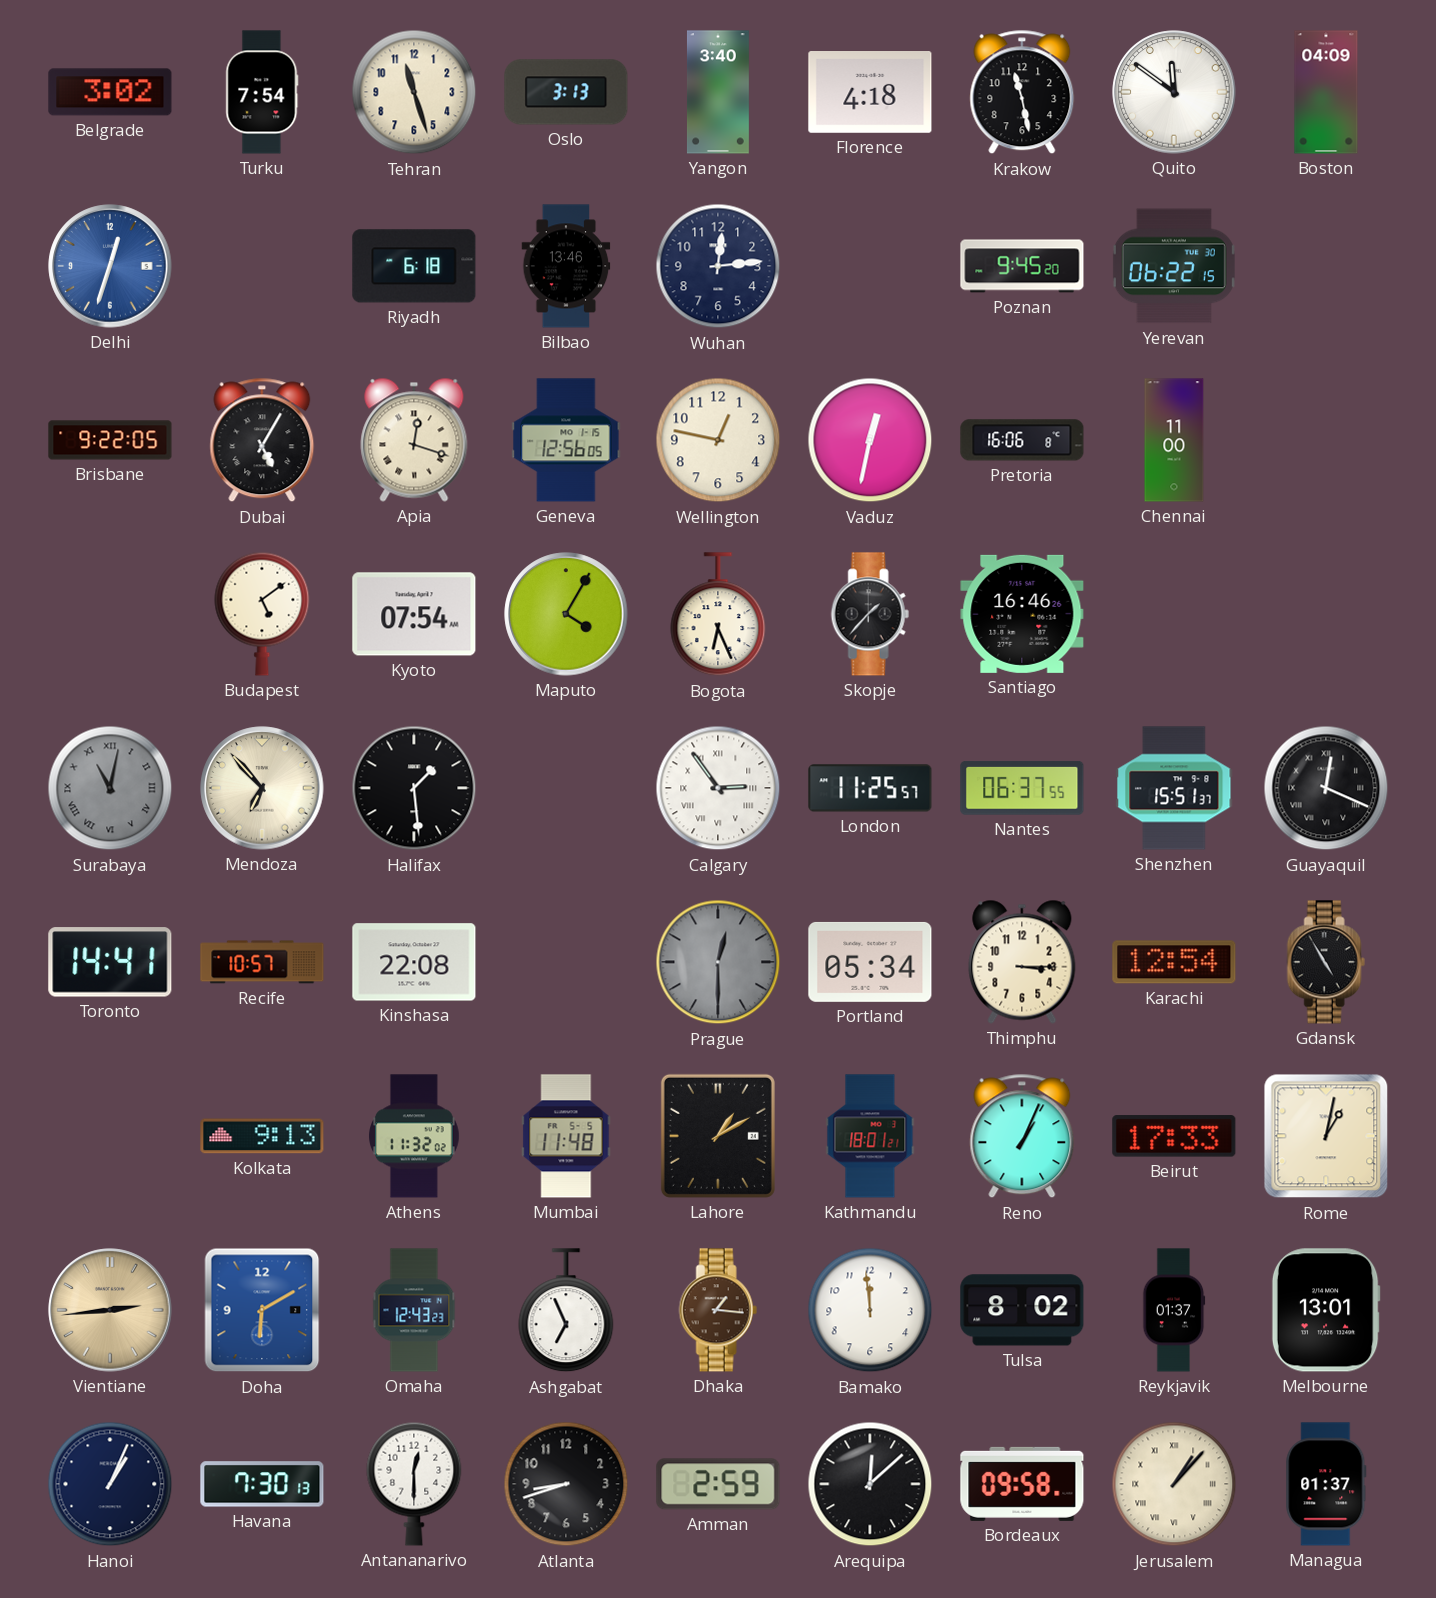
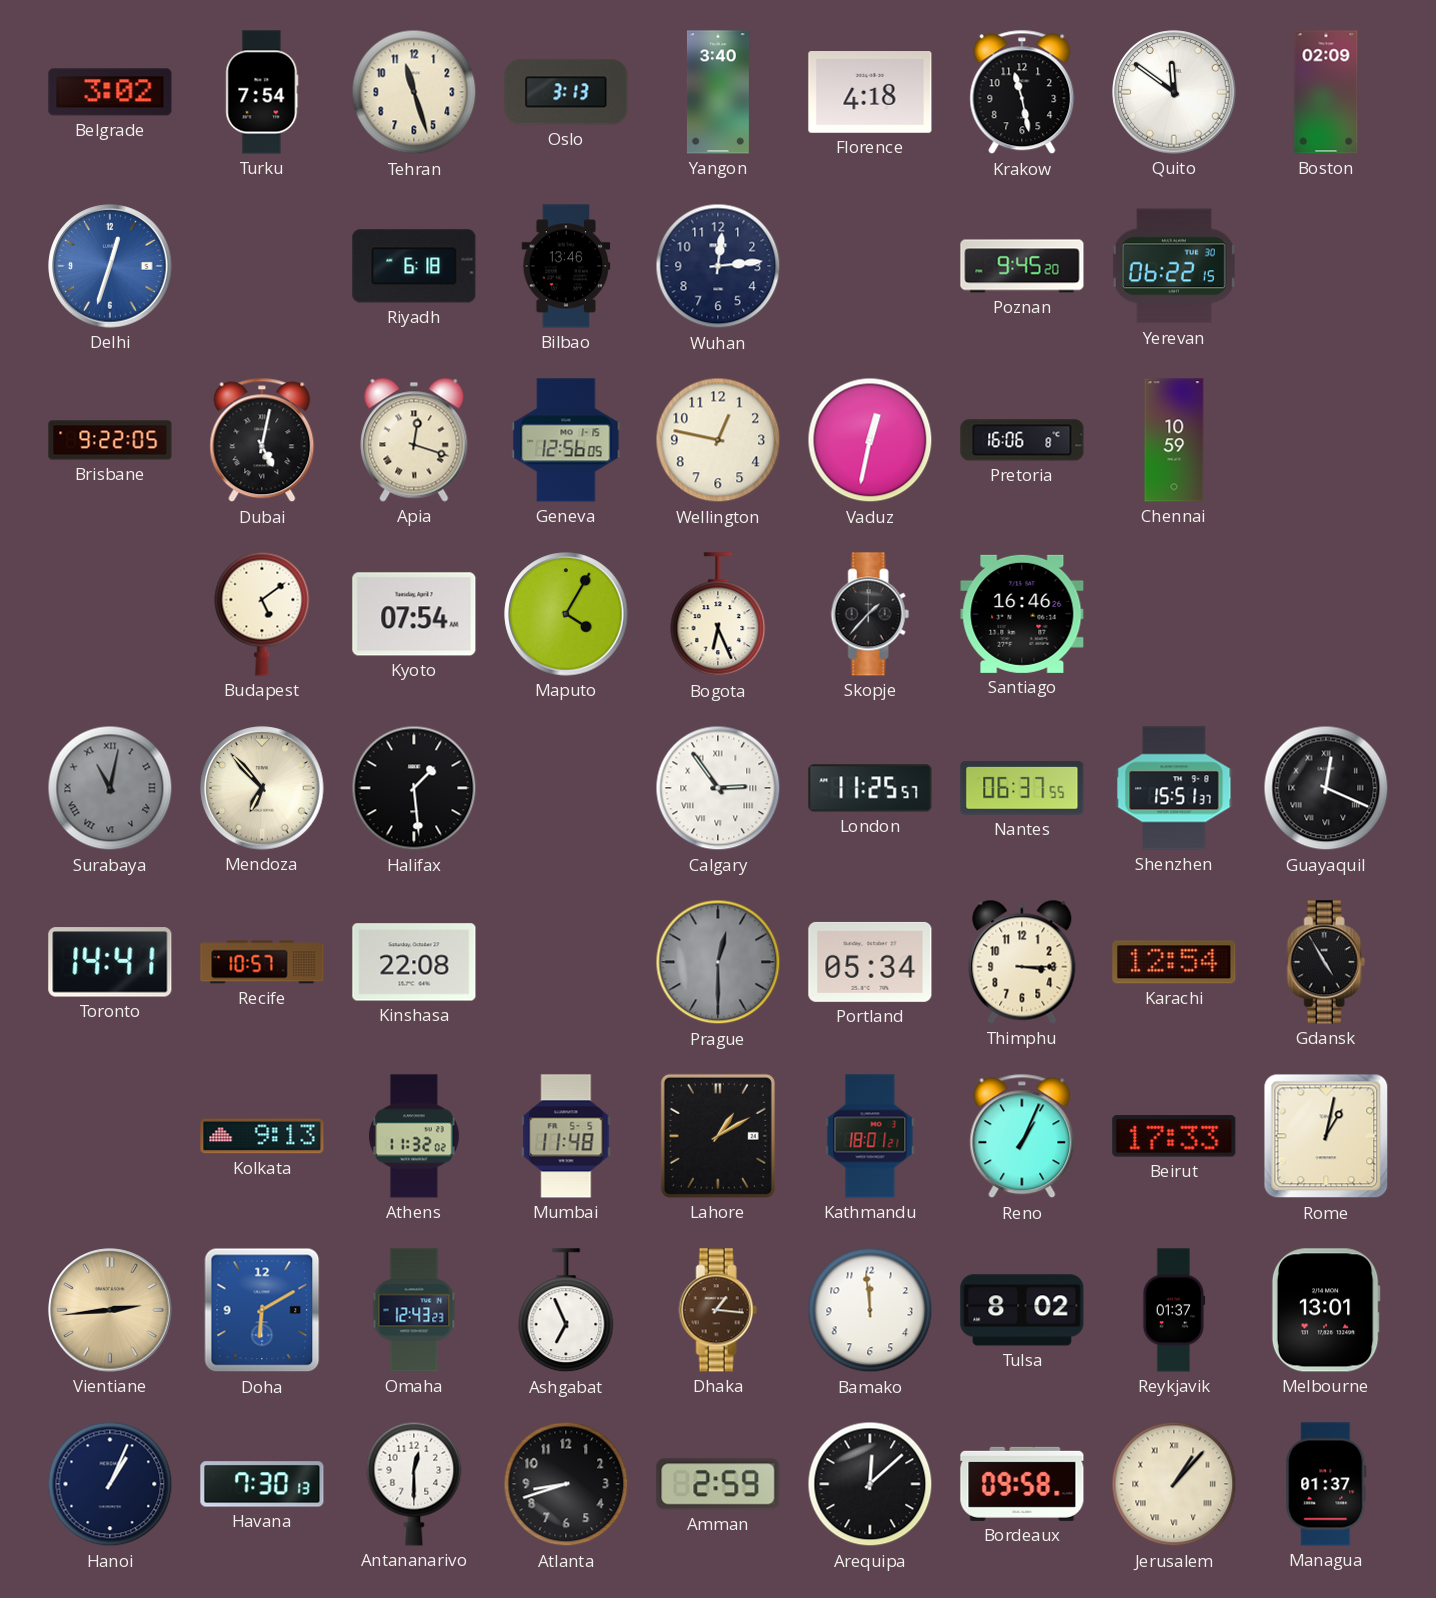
Boston: 04:09 -> 02:09
Dubai: 5:05 -> 5:02
Chennai: 11:00 -> 10:59
